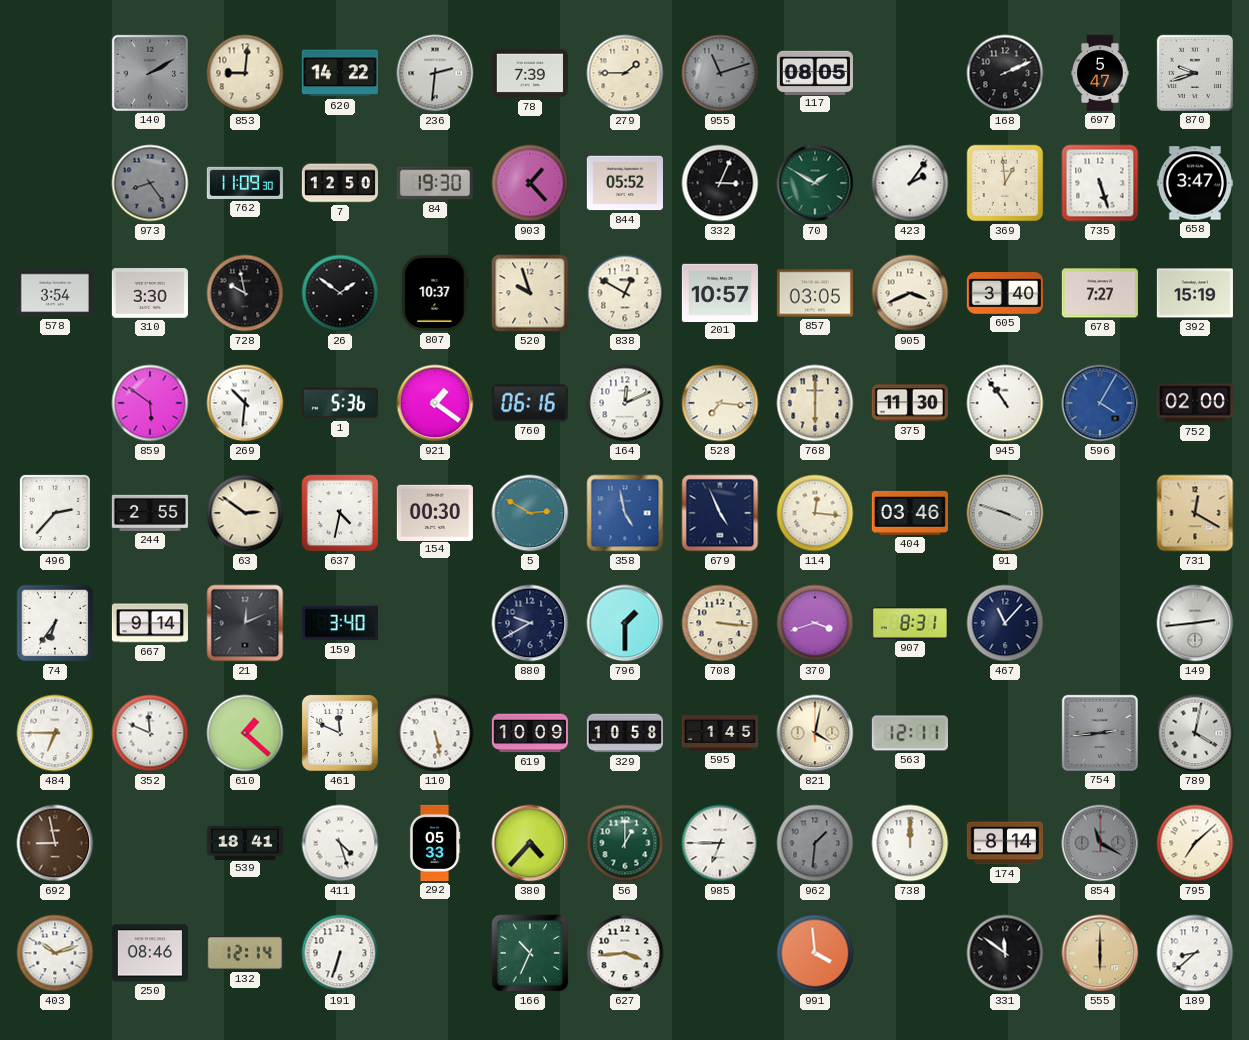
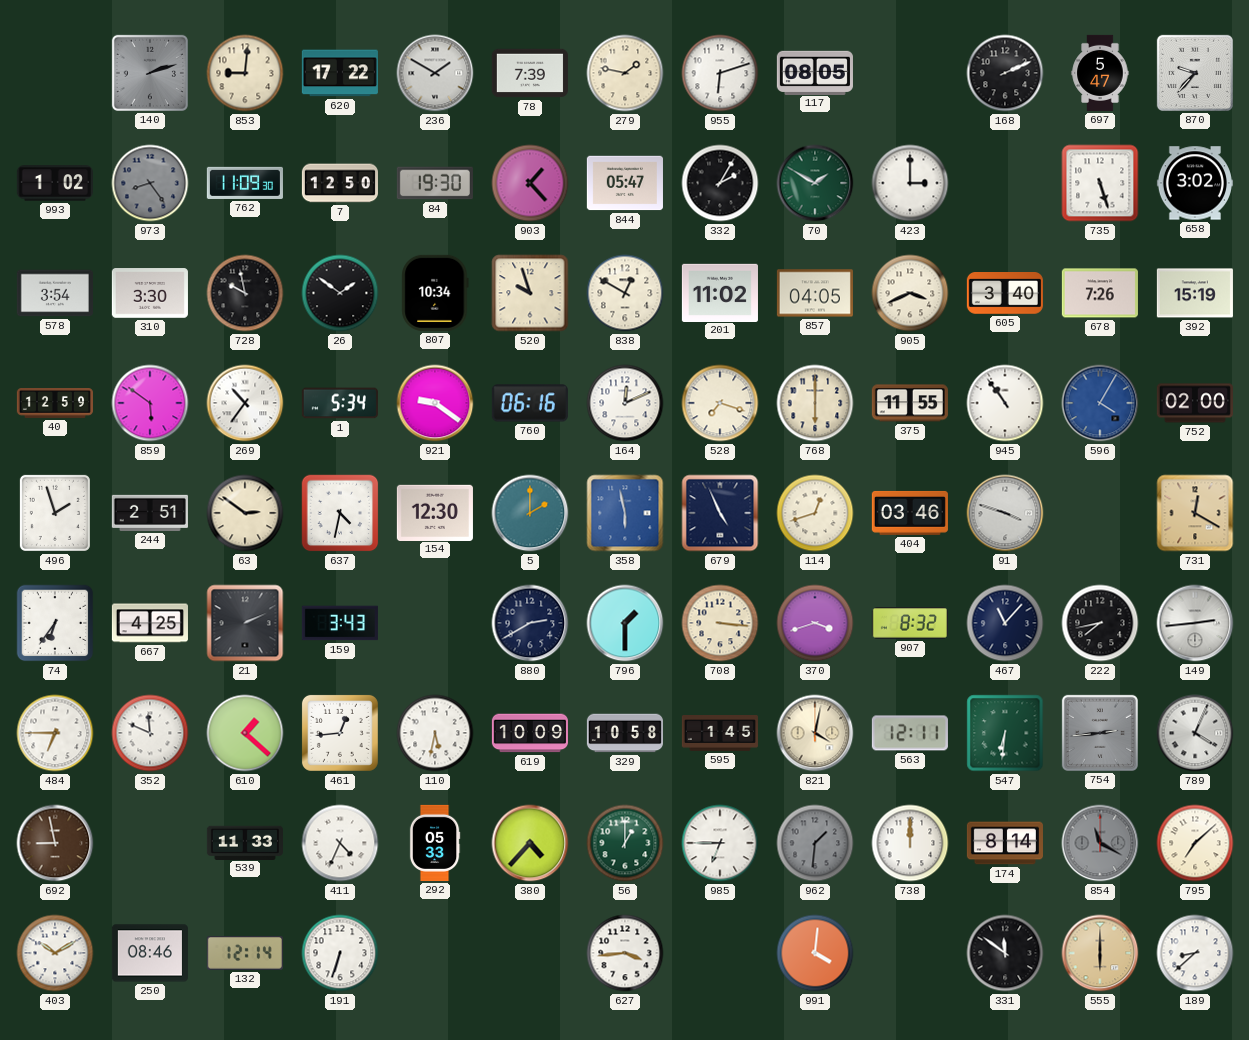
140: 2:10 -> 2:12
620: 14:22 -> 17:22
236: 2:31 -> 1:50
279: 1:45 -> 1:47
955: 11:12 -> 6:12
955 dial: grey -> white
870: 9:42 -> 9:37
993: none -> 1:02
844: 05:52 -> 05:47
332: 3:04 -> 2:05
423: 2:06 -> 3:00
369: 12:59 -> none
658: 3:47 -> 3:02
807: 10:37 -> 10:34
201: 10:57 -> 11:02
857: 03:05 -> 04:05
678: 7:27 -> 7:26
40: none -> 12:59
269: 10:31 -> 10:36
1: 5:36 -> 5:34
921: 1:21 -> 9:21
528: 7:16 -> 7:18
375: 11:30 -> 11:55
496: 2:37 -> 1:57
244: 2:55 -> 2:51
154: 00:30 -> 12:30
5: 2:50 -> 2:00
358: 4:58 -> 5:58
114: 12:16 -> 12:42
667: 9:14 -> 4:25
21: 12:11 -> 2:11
159: 3:40 -> 3:43
880: 9:40 -> 2:40
907: 8:31 -> 8:32
222: none -> 7:43
461: 11:49 -> 12:44
110: 5:28 -> 5:32
547: none -> 6:31
789: 4:02 -> 4:04
539: 18:41 -> 11:33
411: 4:27 -> 4:34
403: 10:12 -> 10:10
166: 10:34 -> none
991: 3:59 -> 4:01
